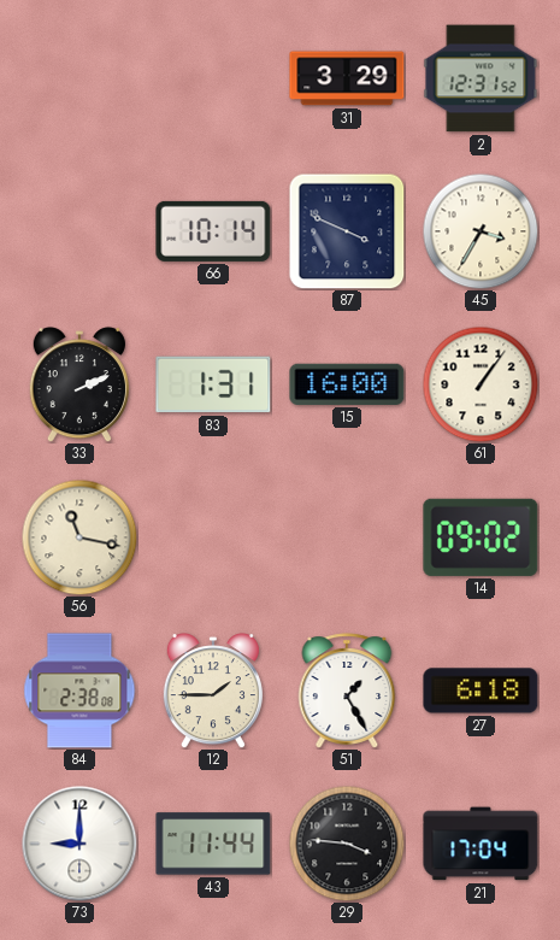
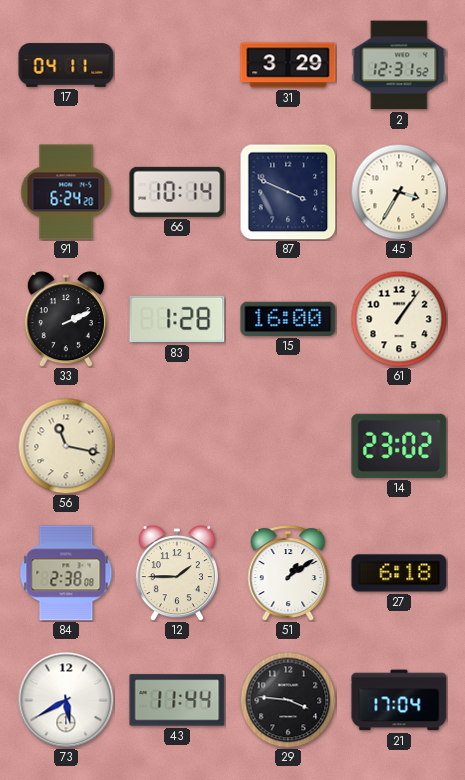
17: none -> 04:11
91: none -> 6:24
83: 1:31 -> 1:28
14: 09:02 -> 23:02
51: 1:25 -> 1:09
73: 9:00 -> 5:40
